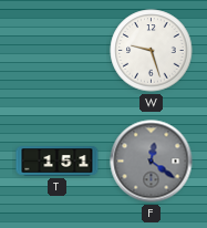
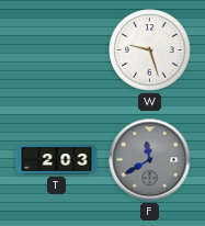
T: 1:51 -> 2:03
F: 12:21 -> 11:40
